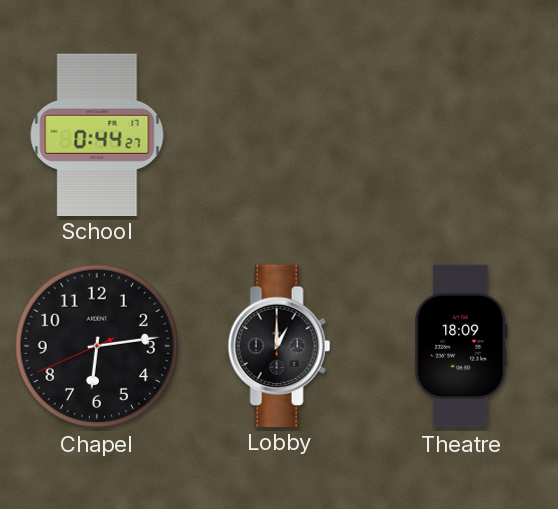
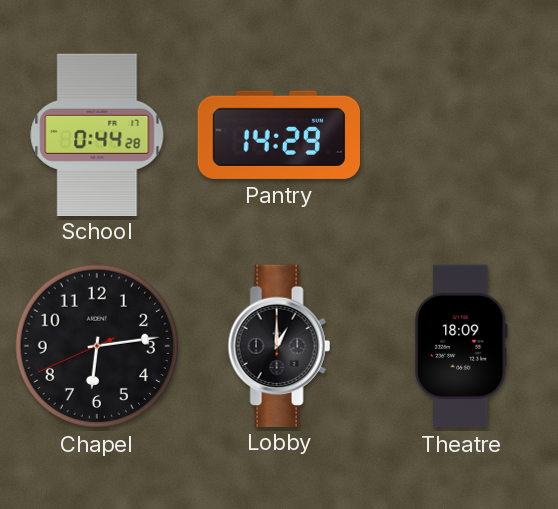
School: 0:44:27 -> 0:44:28
Pantry: none -> 14:29
